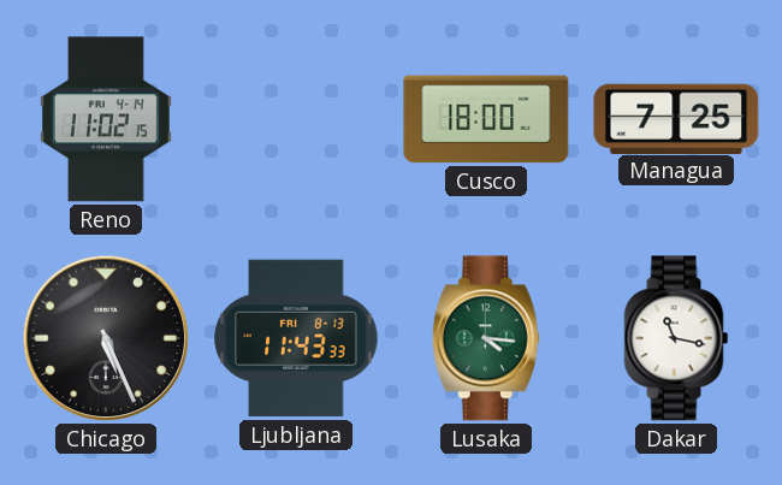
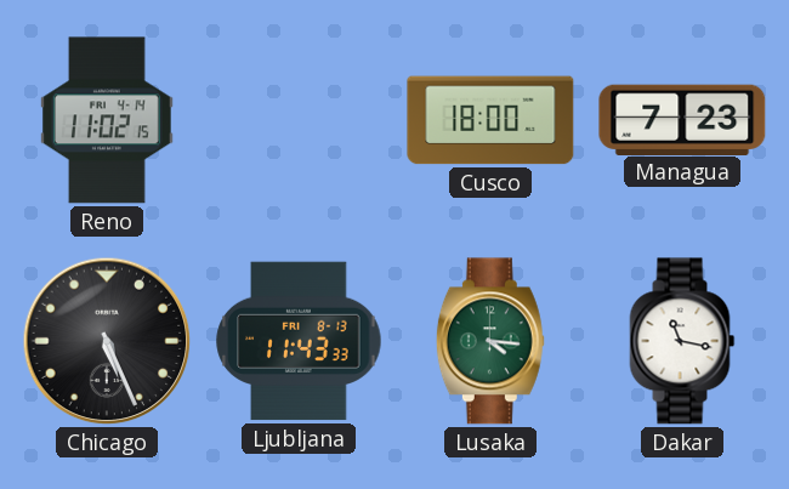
Managua: 7:25 -> 7:23
